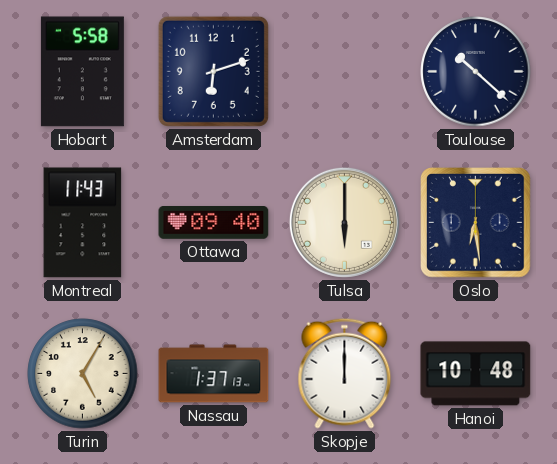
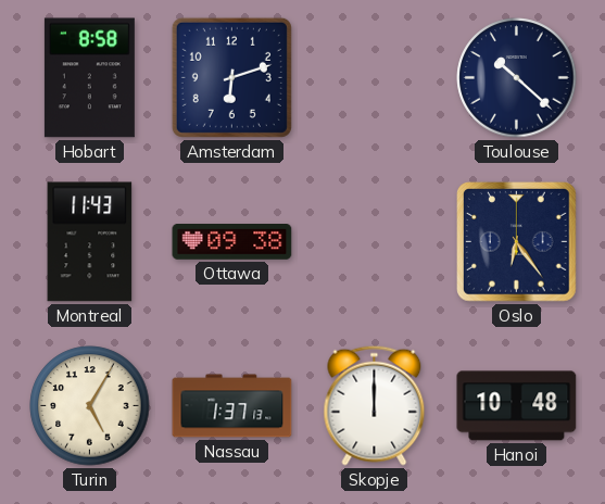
Hobart: 5:58 -> 8:58
Ottawa: 09:40 -> 09:38
Tulsa: 6:00 -> none
Oslo: 6:29 -> 6:24
